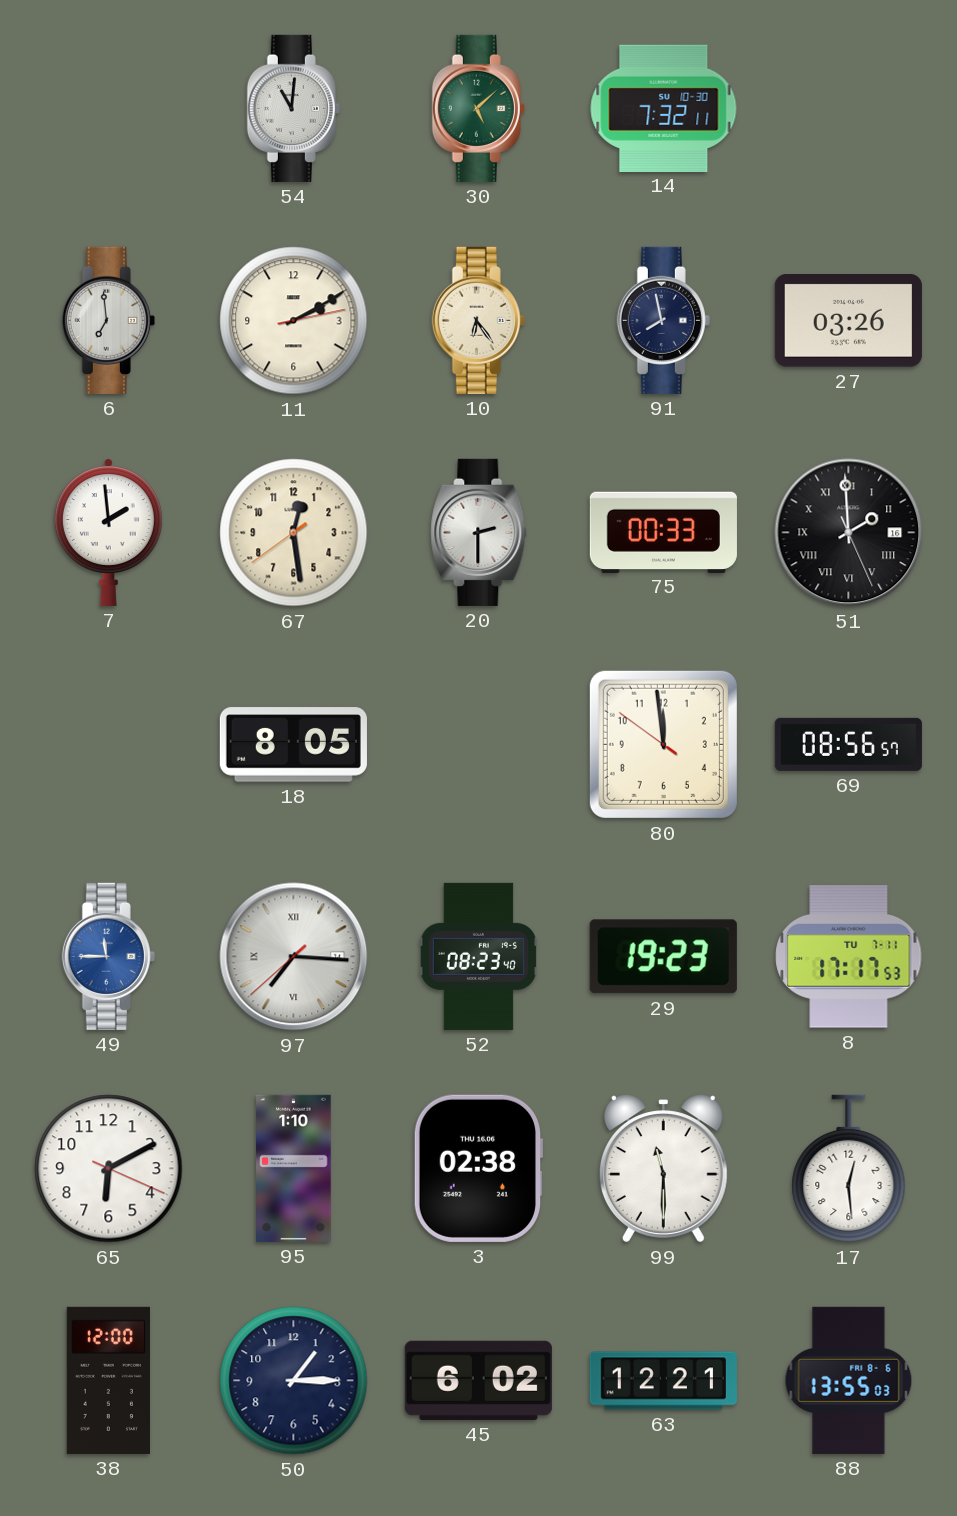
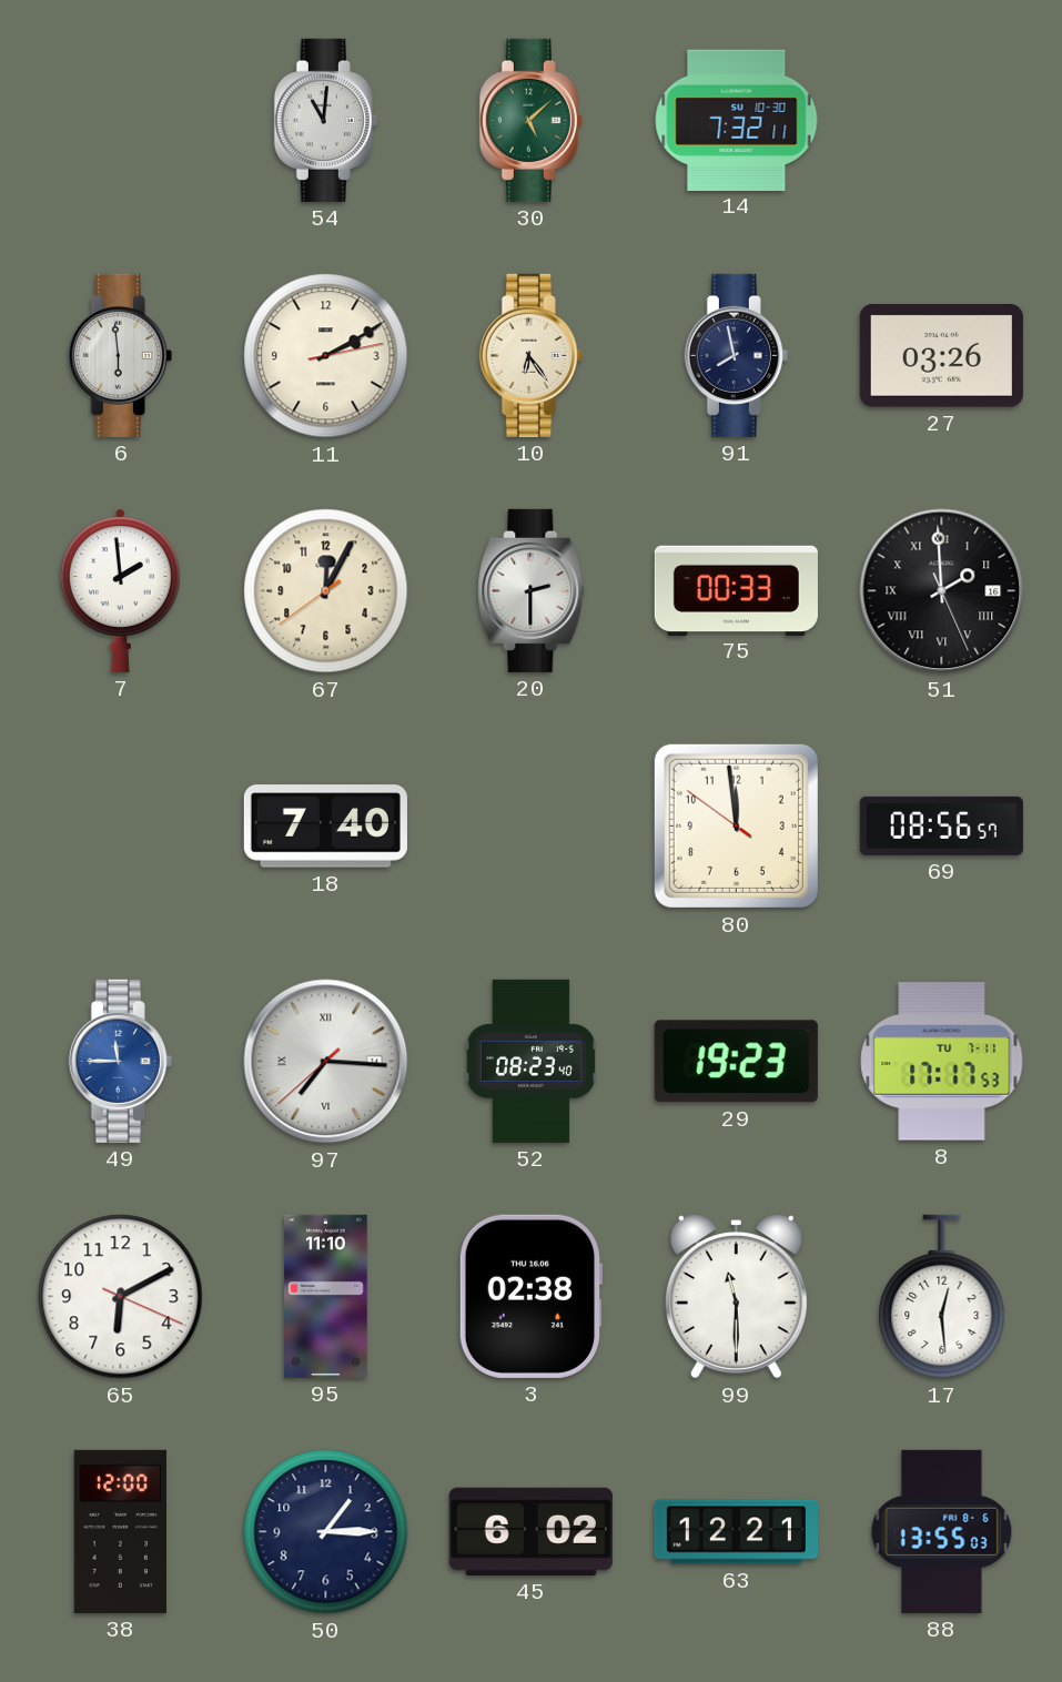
6: 6:59 -> 5:59
67: 12:28 -> 12:04
18: 8:05 -> 7:40
95: 1:10 -> 11:10
